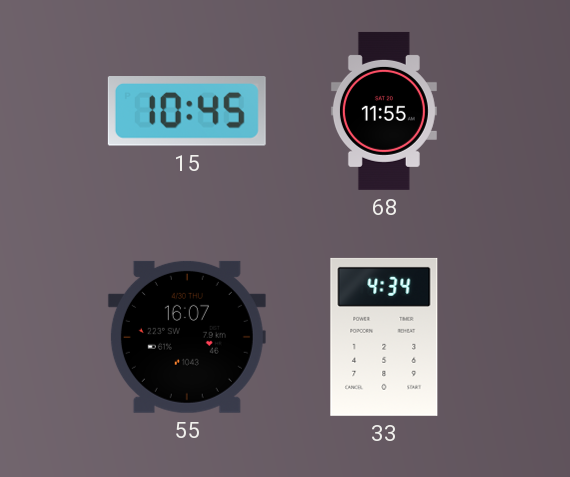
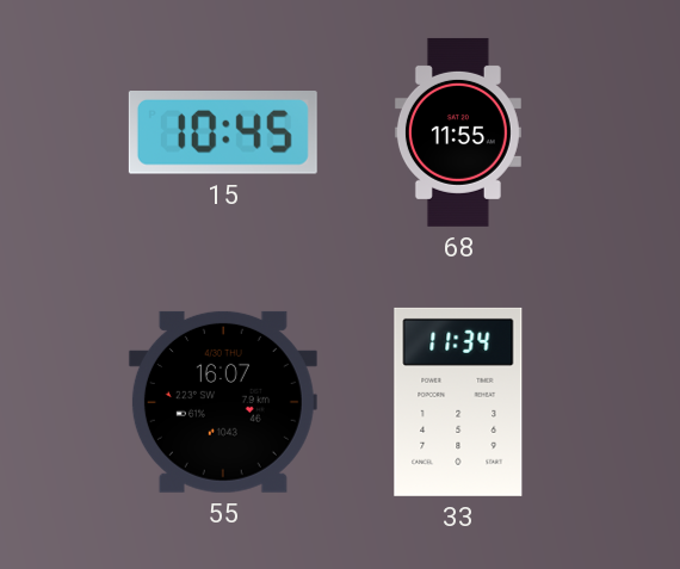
33: 4:34 -> 11:34
